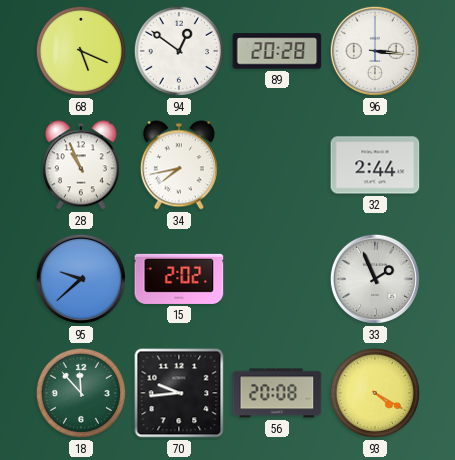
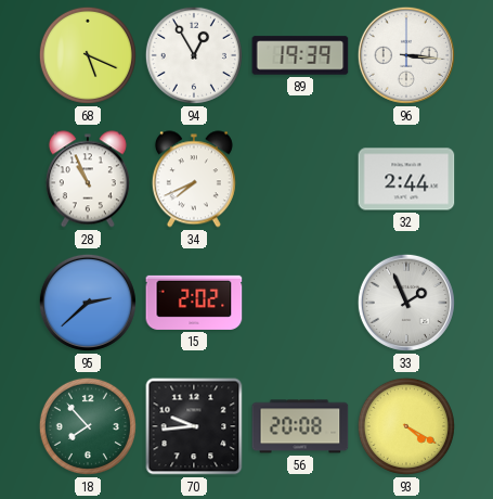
94: 12:51 -> 12:55
89: 20:28 -> 19:39
34: 7:43 -> 7:41
95: 9:38 -> 2:38
18: 11:53 -> 7:53
